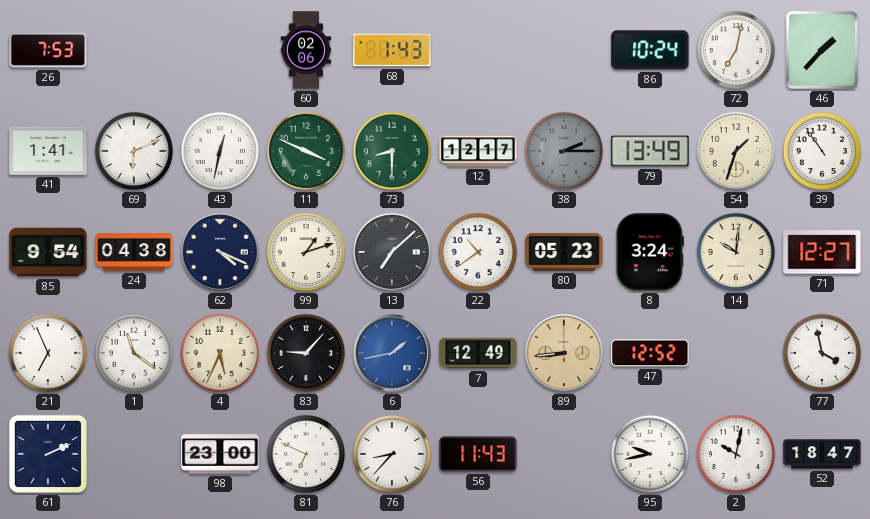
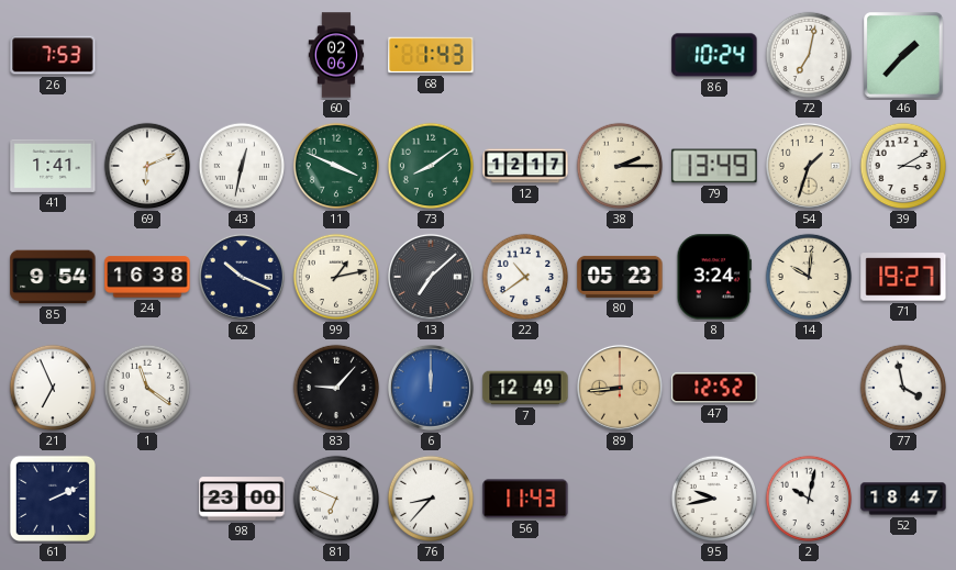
73: 8:30 -> 8:09
38 dial: grey -> cream
39: 10:54 -> 3:10
24: 04:38 -> 16:38
62: 4:19 -> 10:19
99: 1:12 -> 1:13
71: 12:27 -> 19:27
4: 5:34 -> none
6: 1:43 -> 12:00
